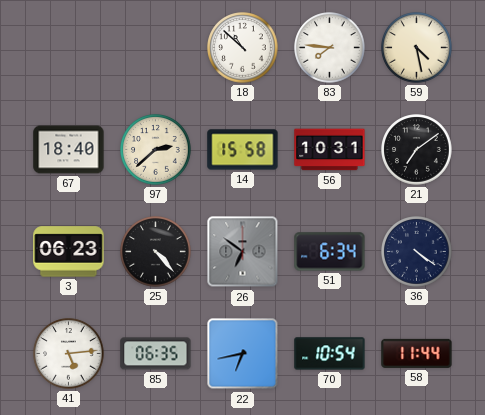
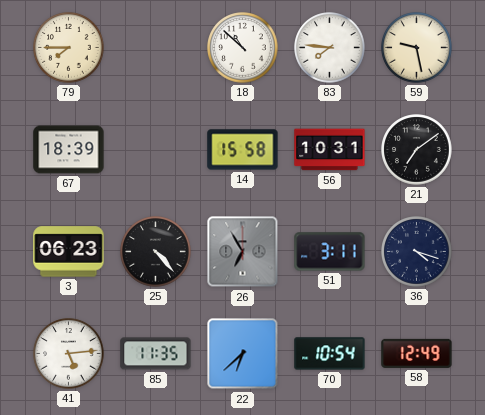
79: none -> 7:45
59: 4:28 -> 9:28
67: 18:40 -> 18:39
97: 2:38 -> none
26: 6:51 -> 6:55
51: 6:34 -> 3:11
36: 4:21 -> 4:18
85: 06:35 -> 11:35
22: 6:43 -> 6:38
58: 11:44 -> 12:49
